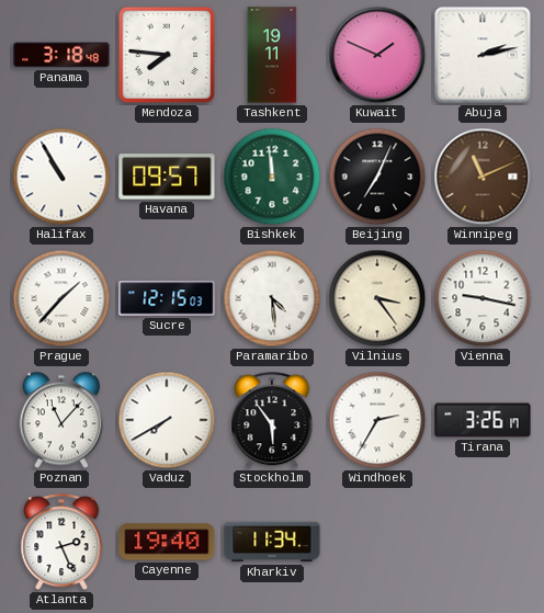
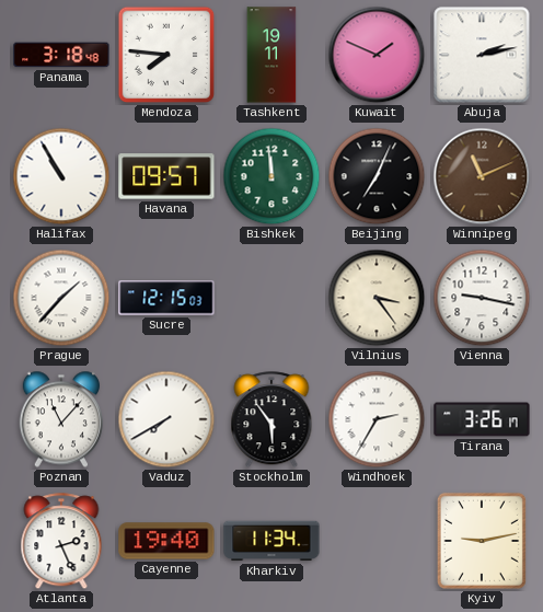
Paramaribo: 4:29 -> none
Kyiv: none -> 9:13
